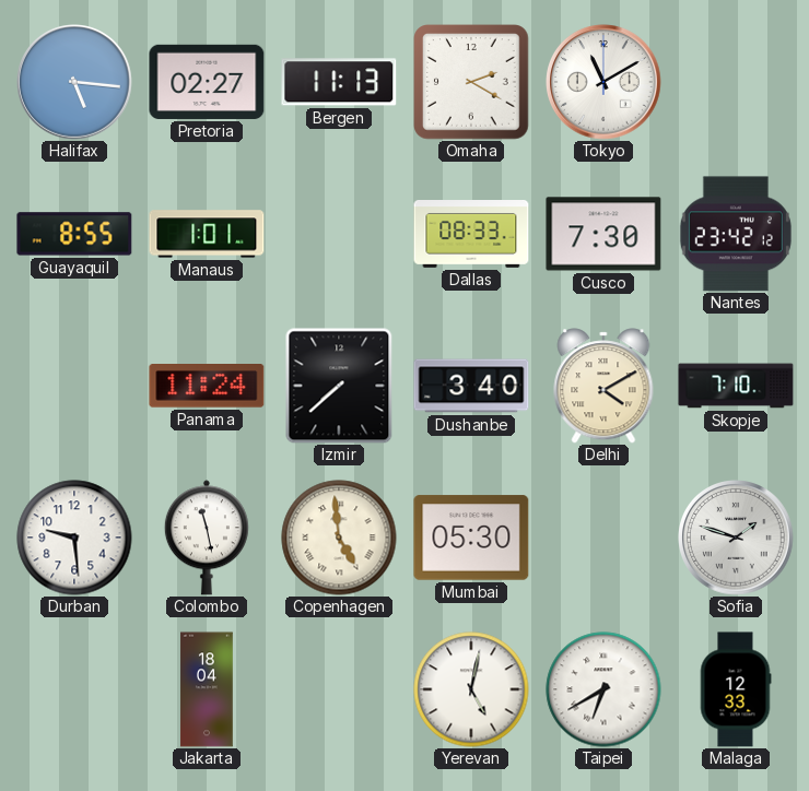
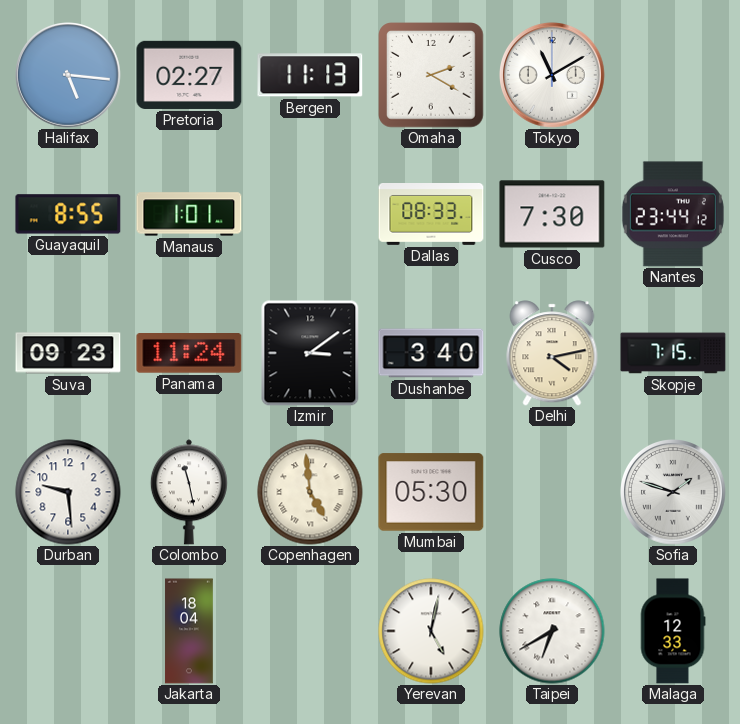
Nantes: 23:42 -> 23:44
Suva: none -> 09:23
Izmir: 7:38 -> 3:09
Delhi: 4:10 -> 4:13
Skopje: 7:10 -> 7:15
